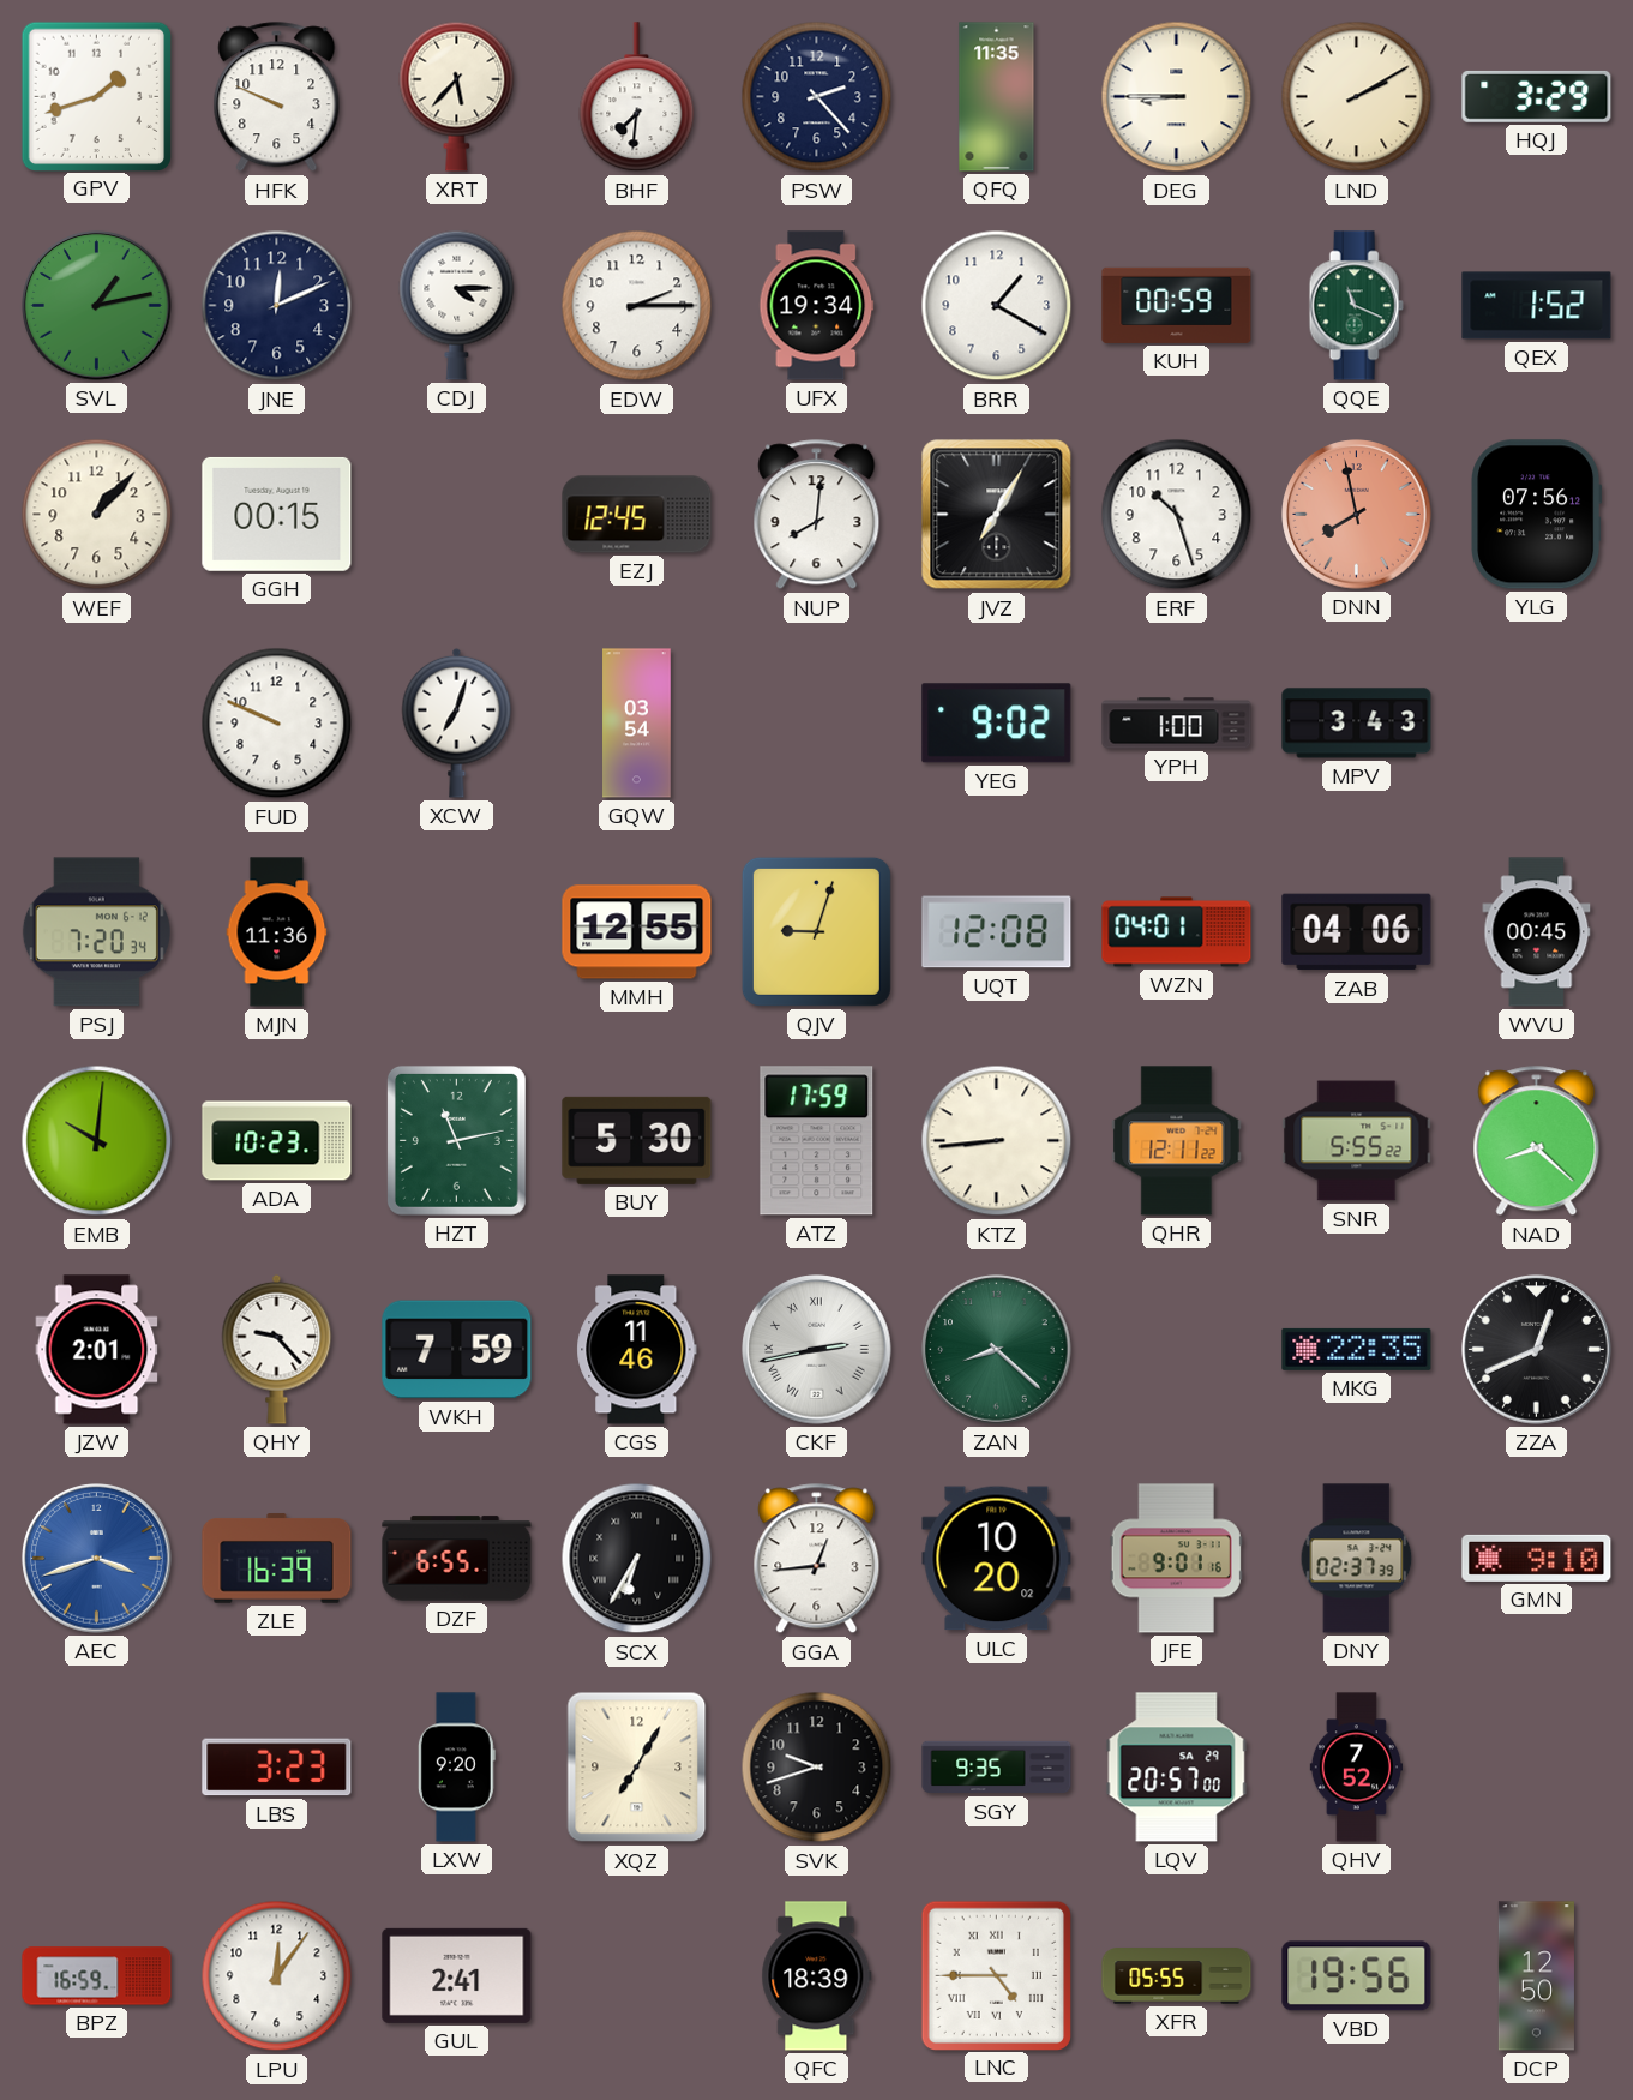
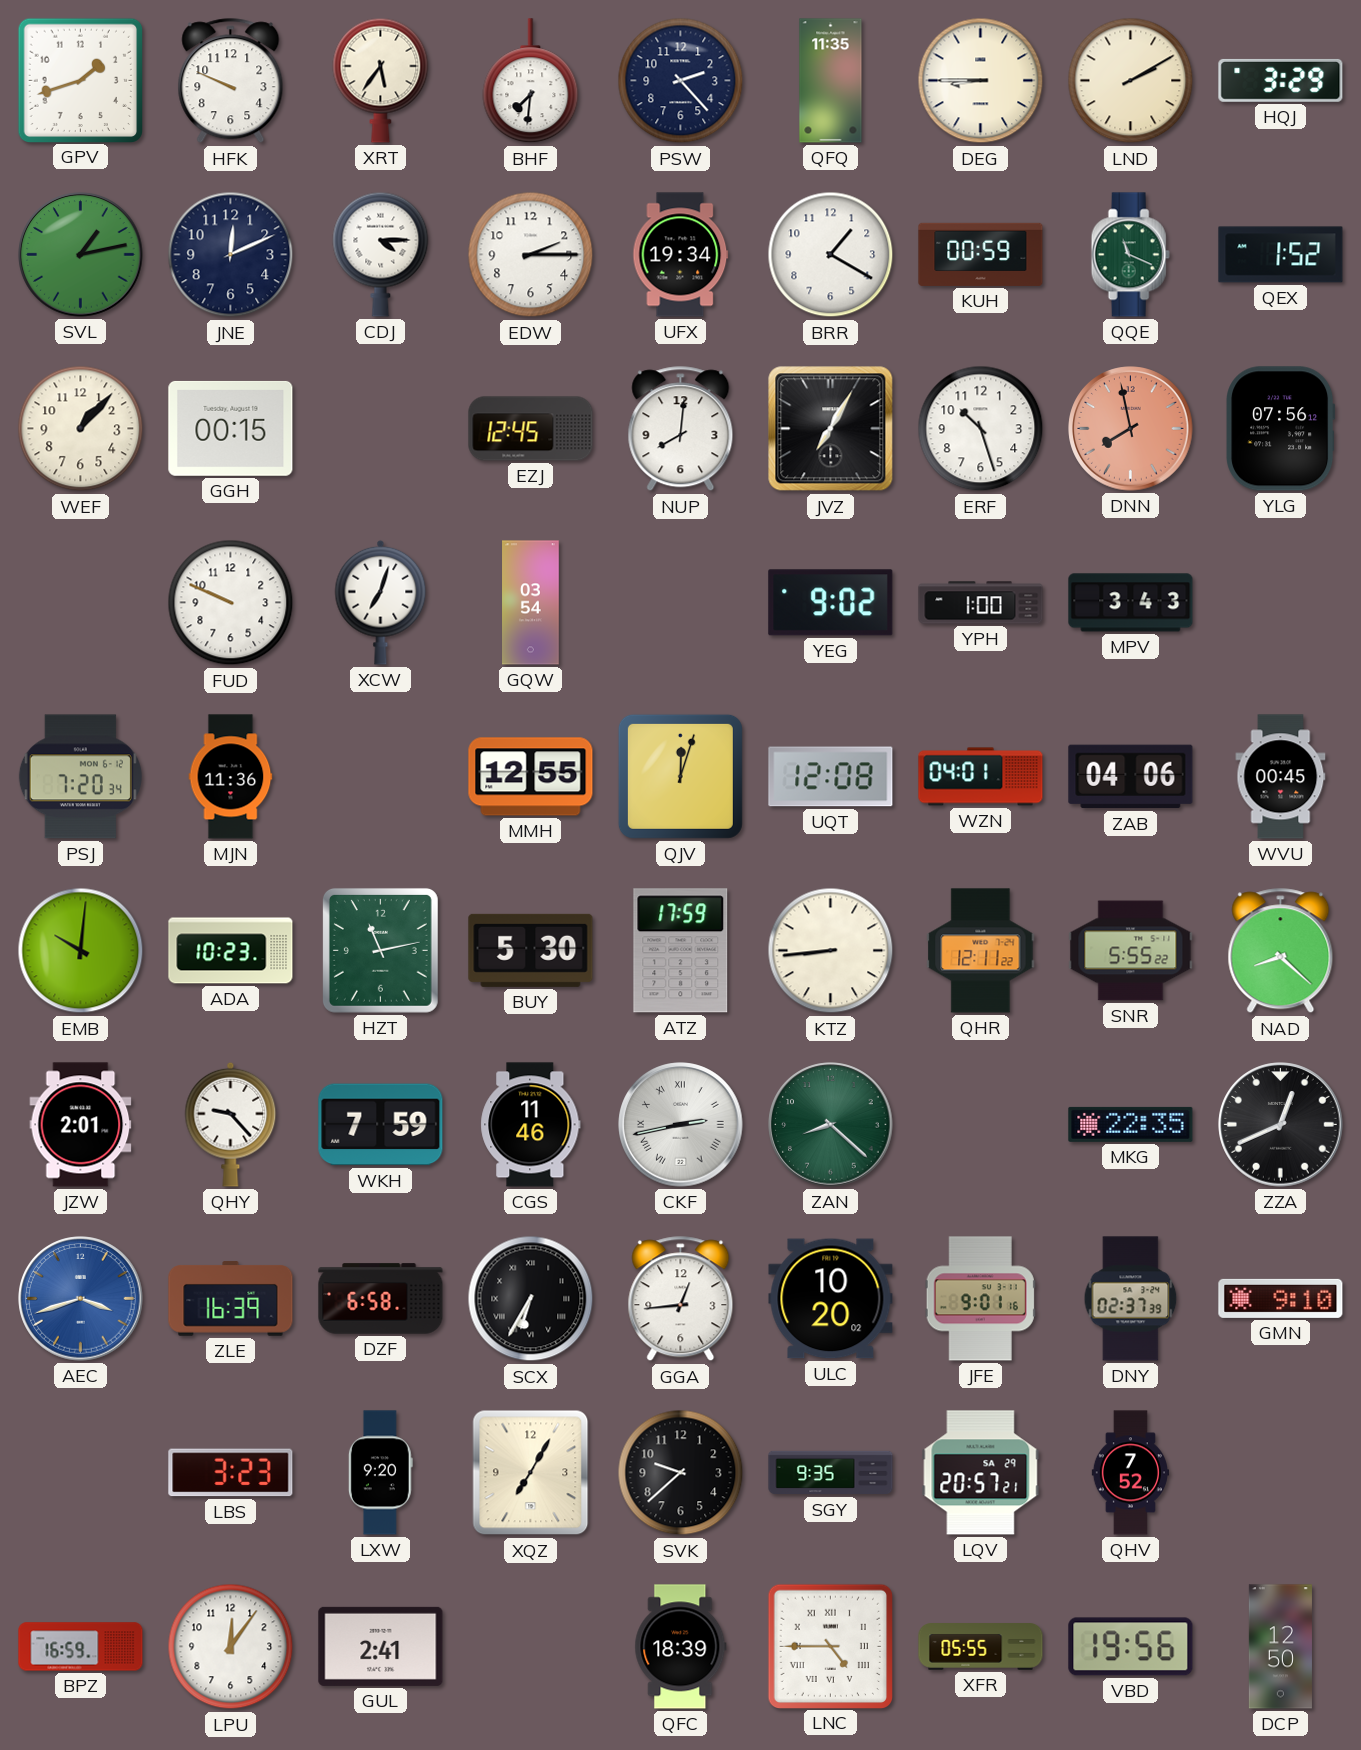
XRT: 5:37 -> 5:36
QJV: 9:03 -> 12:03
DZF: 6:55 -> 6:58
SVK: 9:42 -> 9:38
LQV: 20:57:00 -> 20:57:21
